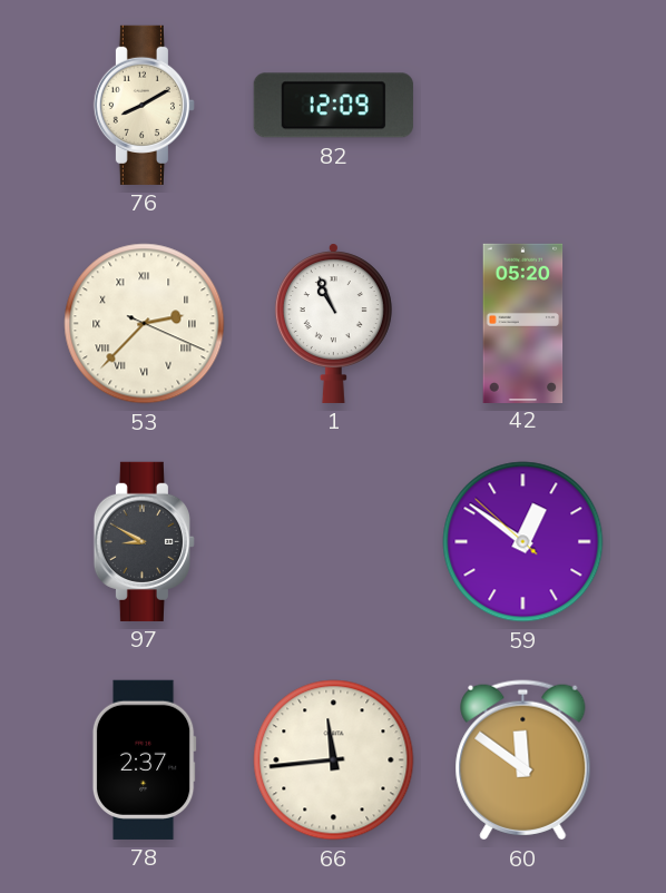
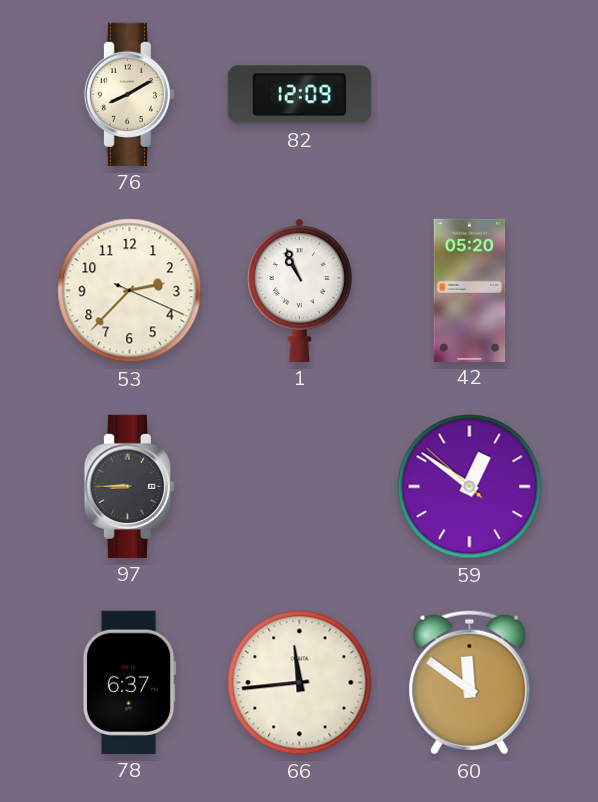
53 numerals: Roman -> Arabic
97: 8:50 -> 8:45
78: 2:37 -> 6:37
